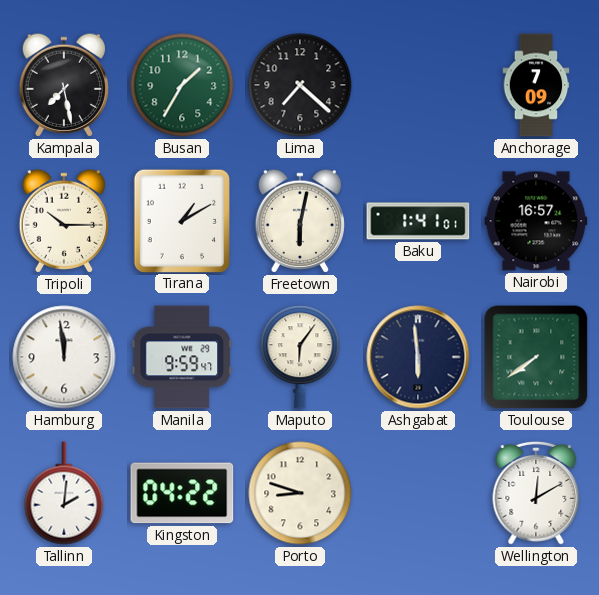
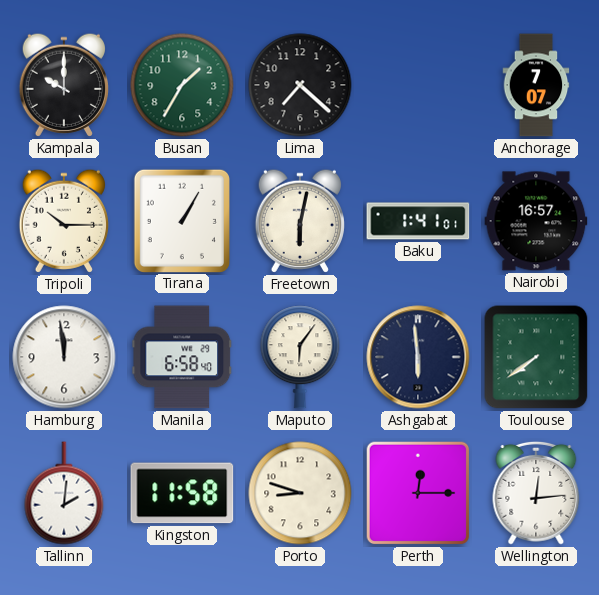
Kampala: 7:28 -> 10:00
Anchorage: 7:09 -> 7:07
Tirana: 1:10 -> 1:05
Manila: 9:59 -> 6:58
Kingston: 04:22 -> 11:58
Perth: none -> 12:15
Wellington: 12:10 -> 12:14
